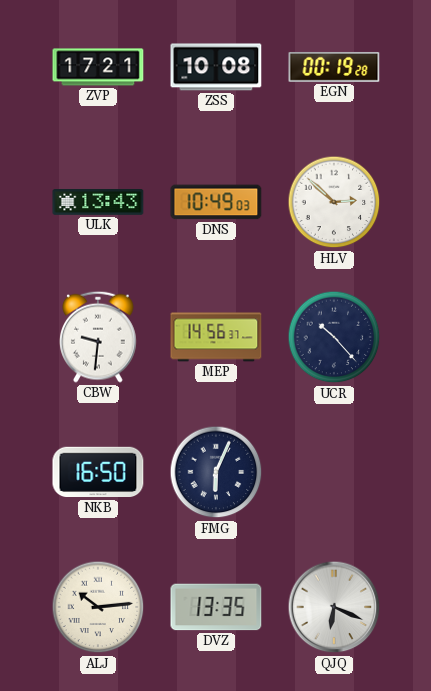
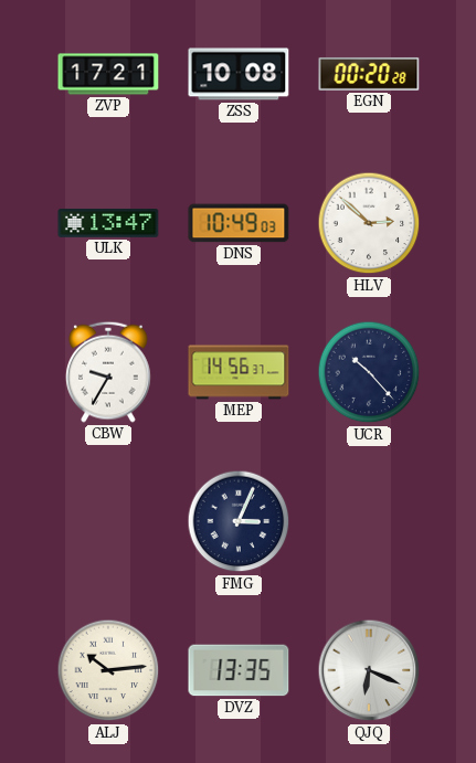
EGN: 00:19 -> 00:20
ULK: 13:43 -> 13:47
CBW: 9:31 -> 9:35
NKB: 16:50 -> none
FMG: 6:04 -> 3:04
